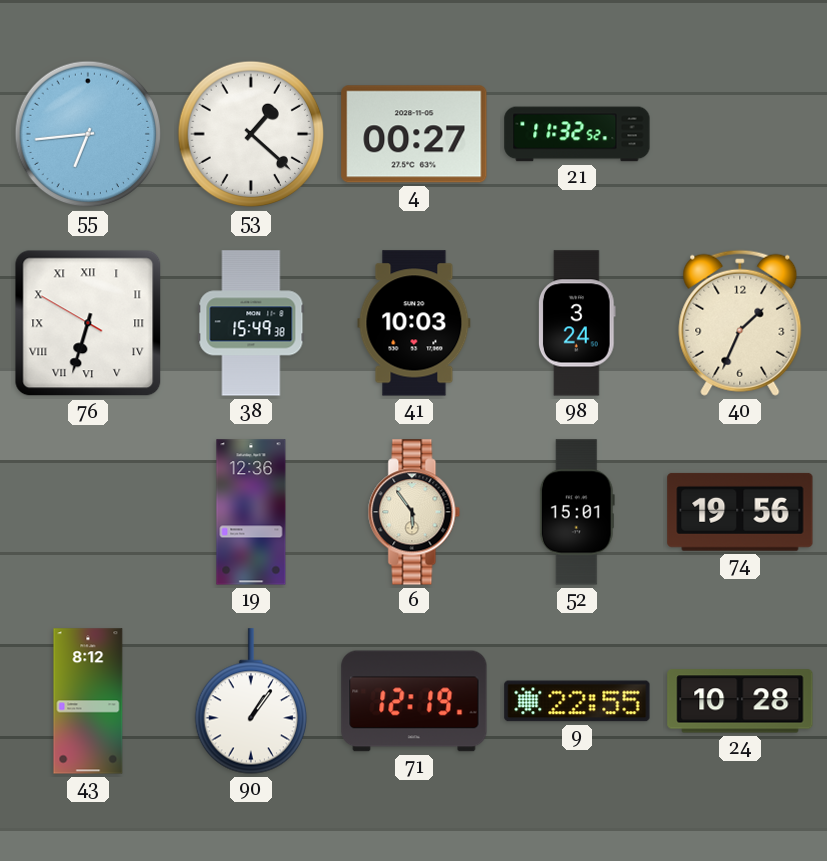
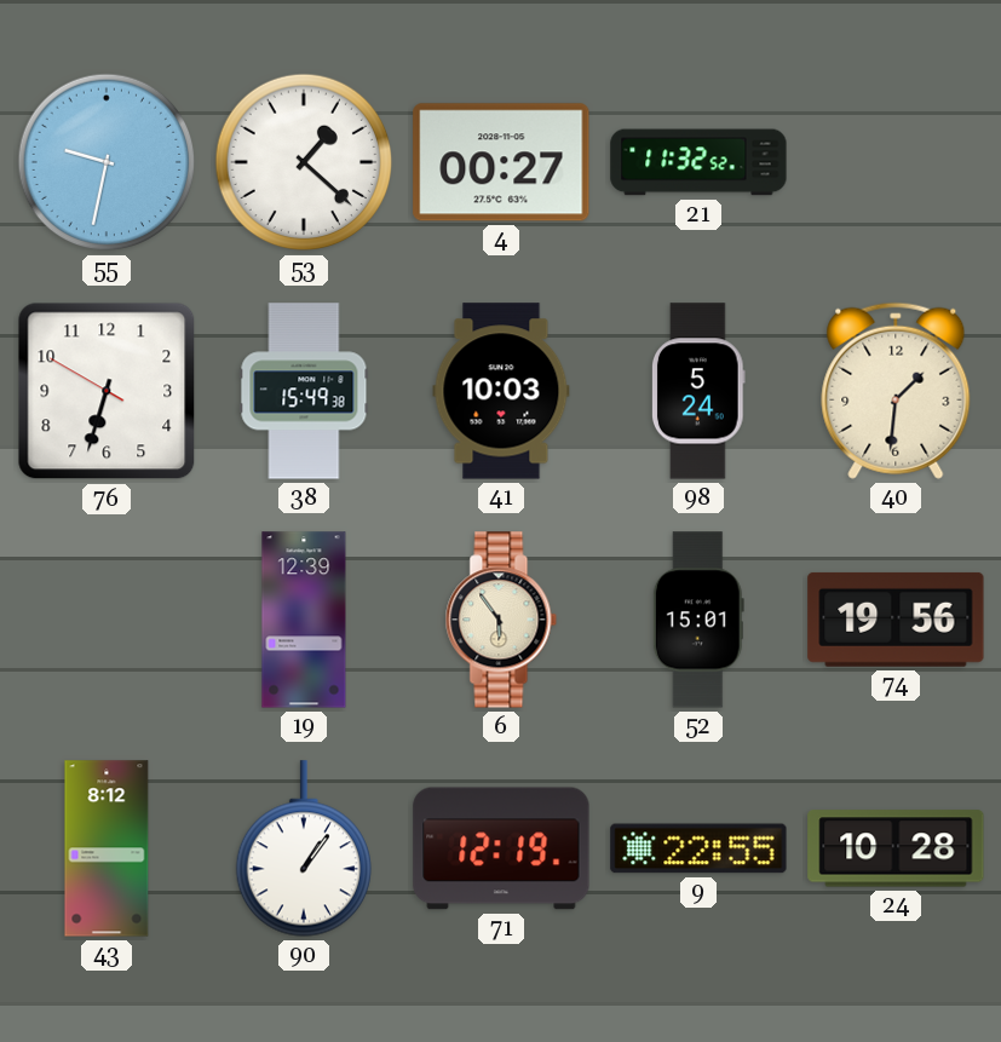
55: 6:44 -> 9:32
76 numerals: Roman -> Arabic
98: 3:24 -> 5:24
40: 1:34 -> 1:31
19: 12:36 -> 12:39
